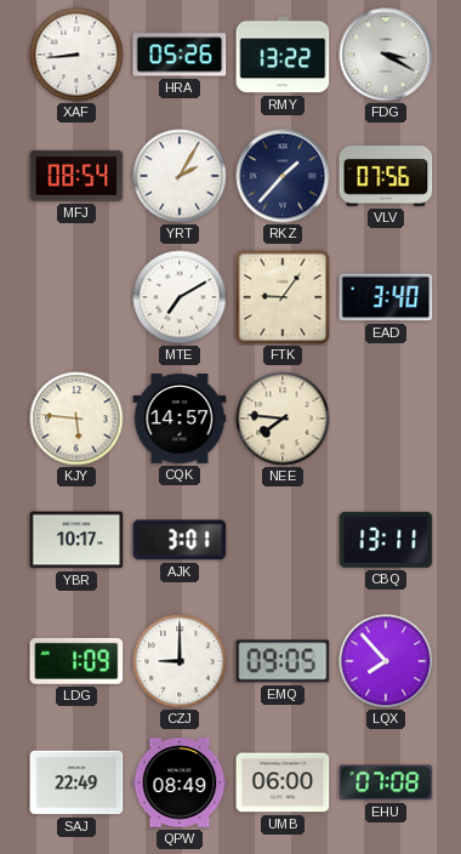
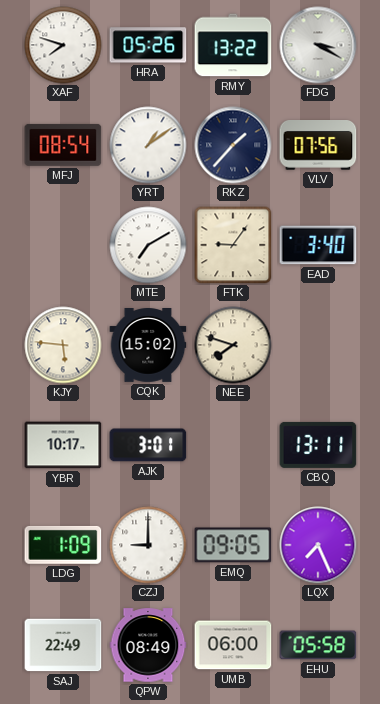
XAF: 8:44 -> 7:48
YRT: 2:05 -> 1:09
CQK: 14:57 -> 15:02
NEE: 7:46 -> 7:48
LQX: 7:53 -> 7:26
EHU: 07:08 -> 05:58
